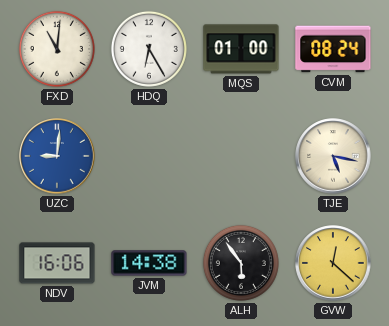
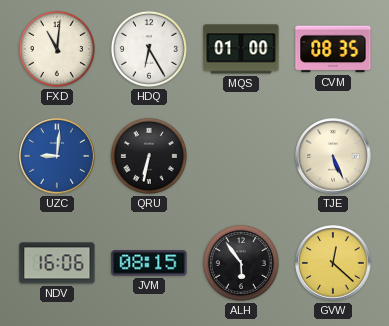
CVM: 08:24 -> 08:35
QRU: none -> 6:32
TJE: 5:17 -> 5:26
JVM: 14:38 -> 08:15
